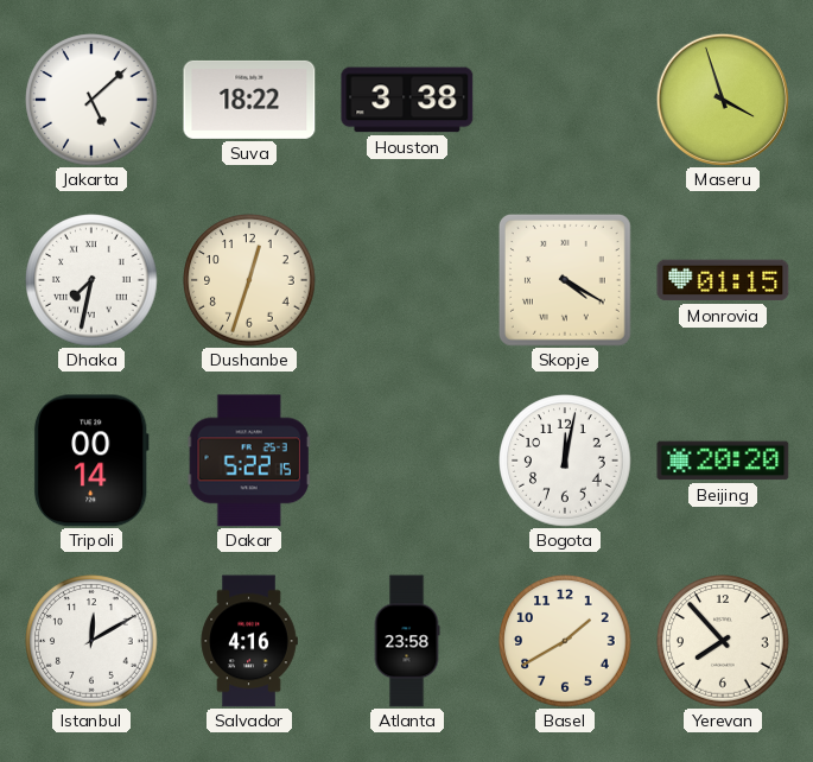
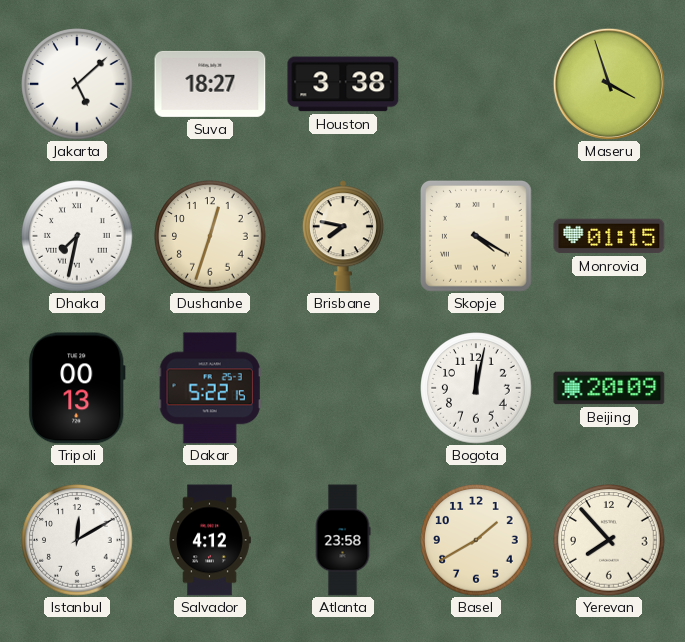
Suva: 18:22 -> 18:27
Brisbane: none -> 7:47
Tripoli: 00:14 -> 00:13
Beijing: 20:20 -> 20:09
Salvador: 4:16 -> 4:12
